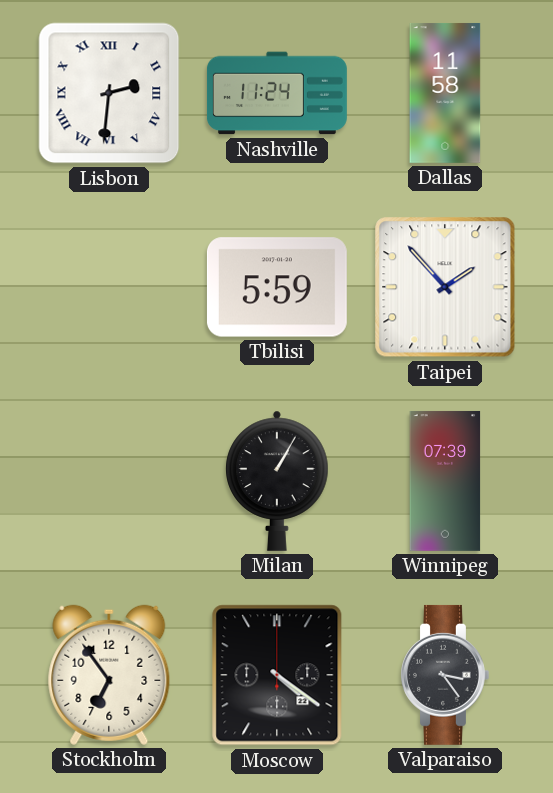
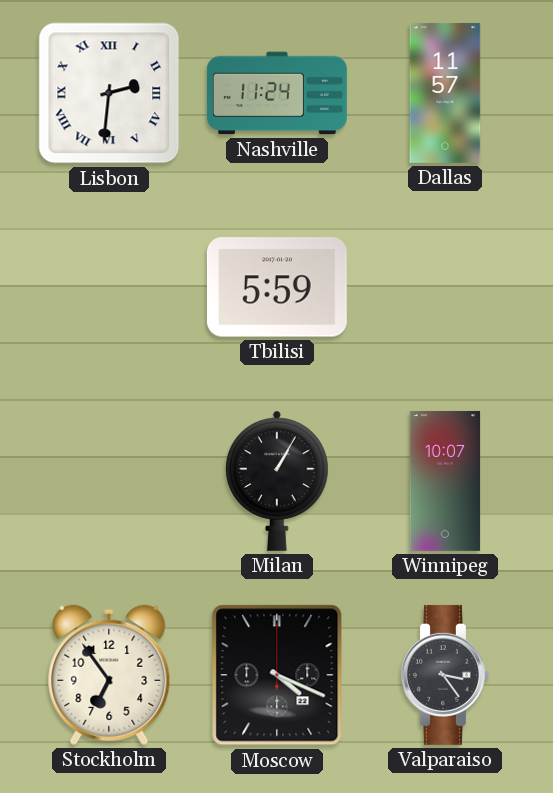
Dallas: 11:58 -> 11:57
Taipei: 1:53 -> none
Winnipeg: 07:39 -> 10:07
Moscow: 4:21 -> 4:19
